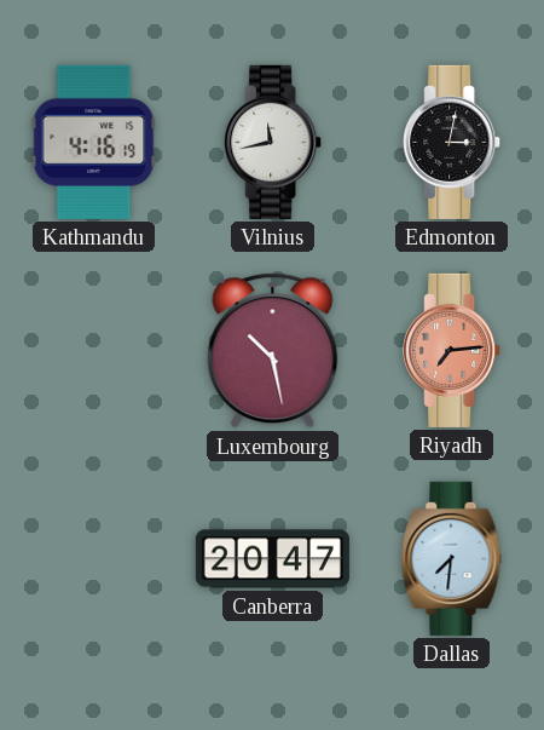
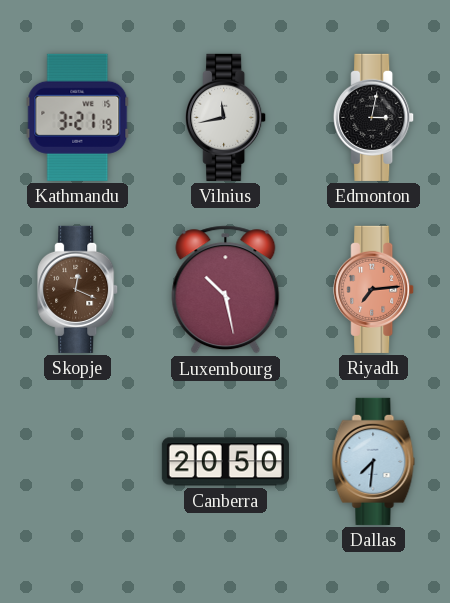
Kathmandu: 4:16 -> 3:21
Skopje: none -> 12:19
Canberra: 20:47 -> 20:50
